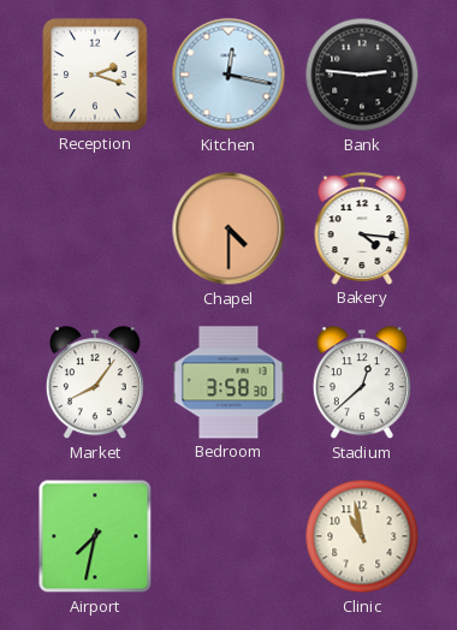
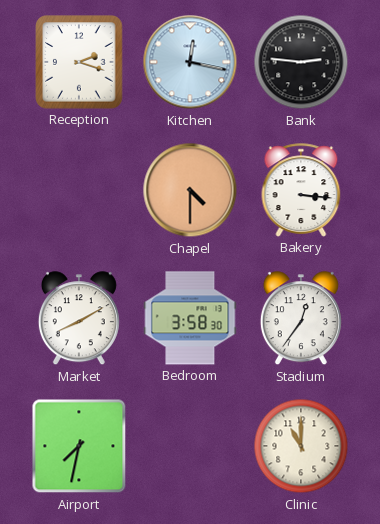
Bakery: 4:16 -> 3:16
Market: 8:06 -> 8:10
Stadium: 12:38 -> 12:36
Clinic: 10:58 -> 11:00
